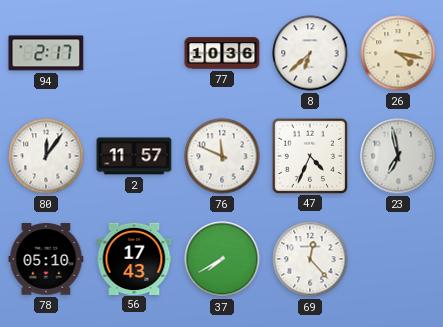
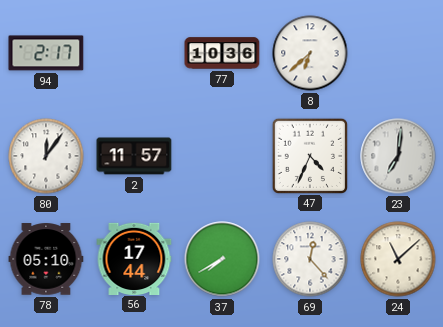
26: 4:17 -> none
76: 11:49 -> none
23: 6:58 -> 7:01
56: 17:43 -> 17:44
24: none -> 11:08
